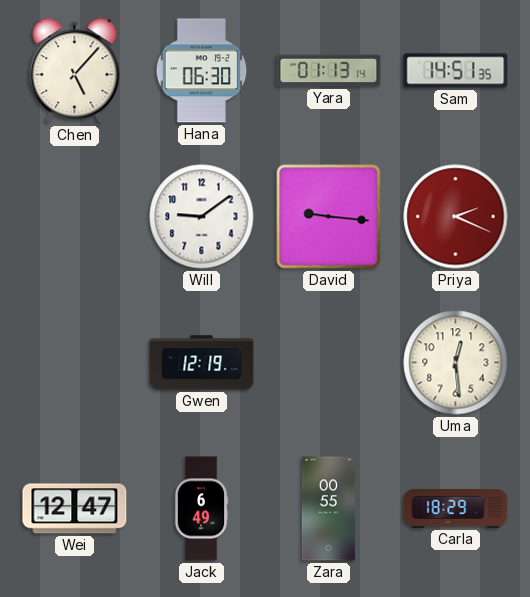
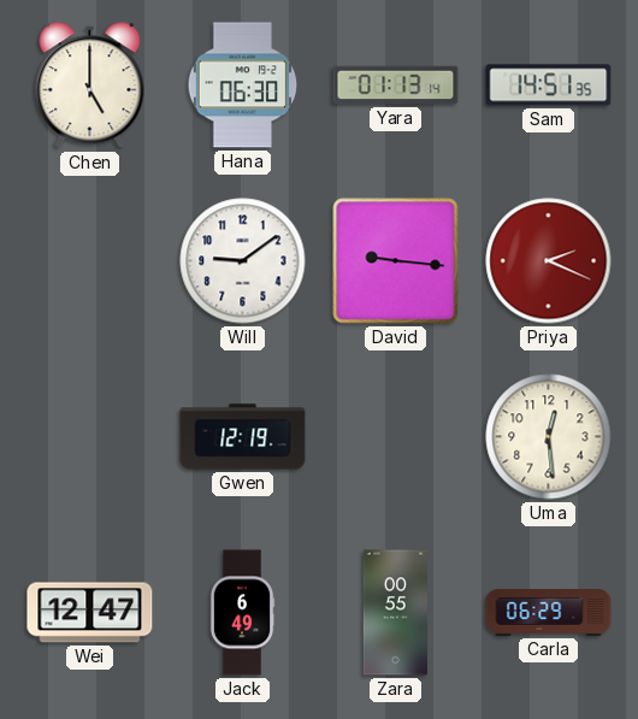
Chen: 5:07 -> 5:00
Carla: 18:29 -> 06:29
